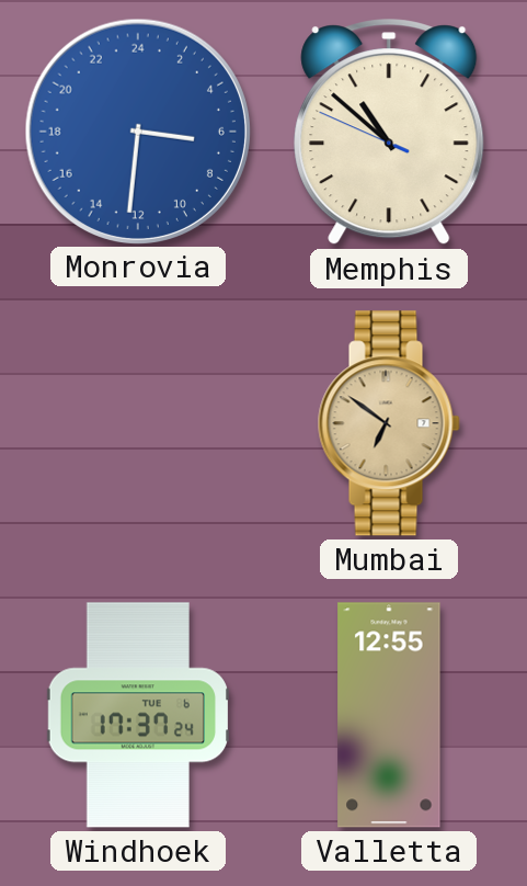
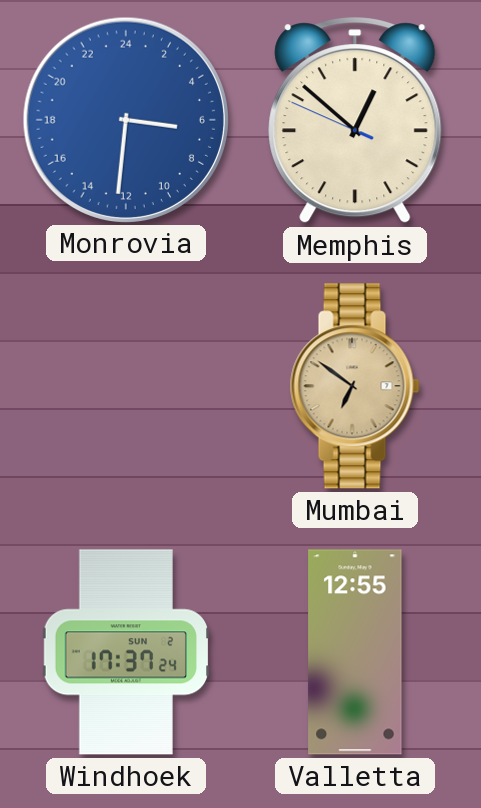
Memphis: 10:51 -> 12:51
Windhoek date: TUE 6 -> SUN 2
